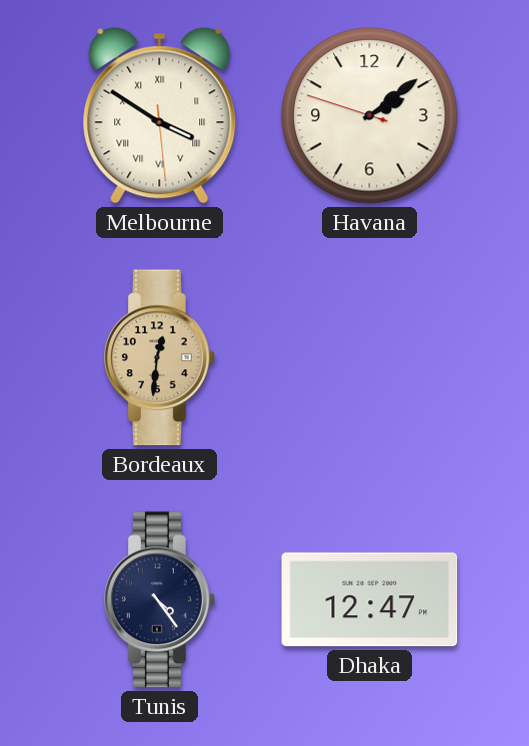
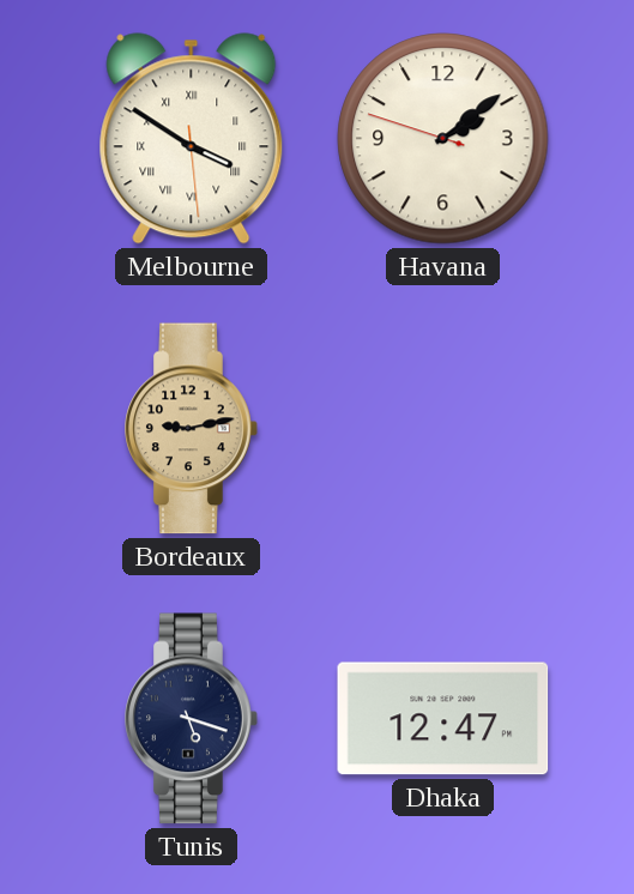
Bordeaux: 12:31 -> 9:13
Tunis: 4:24 -> 5:18
